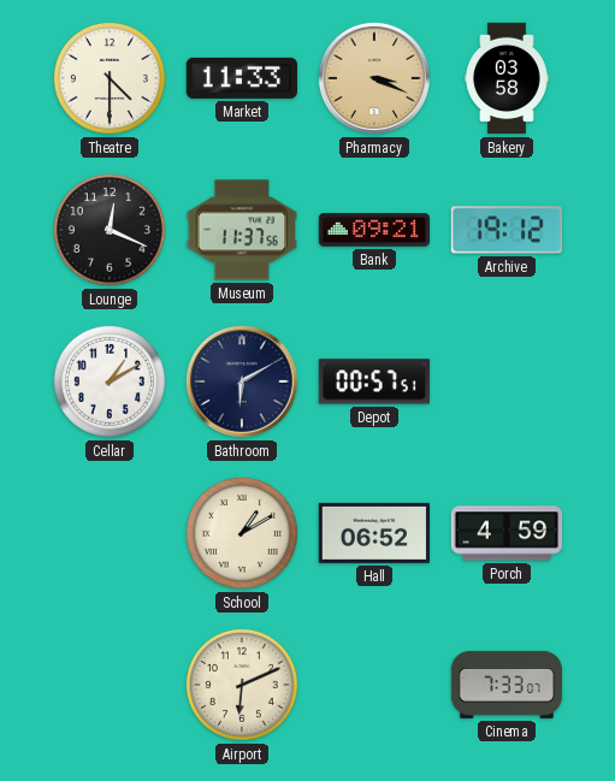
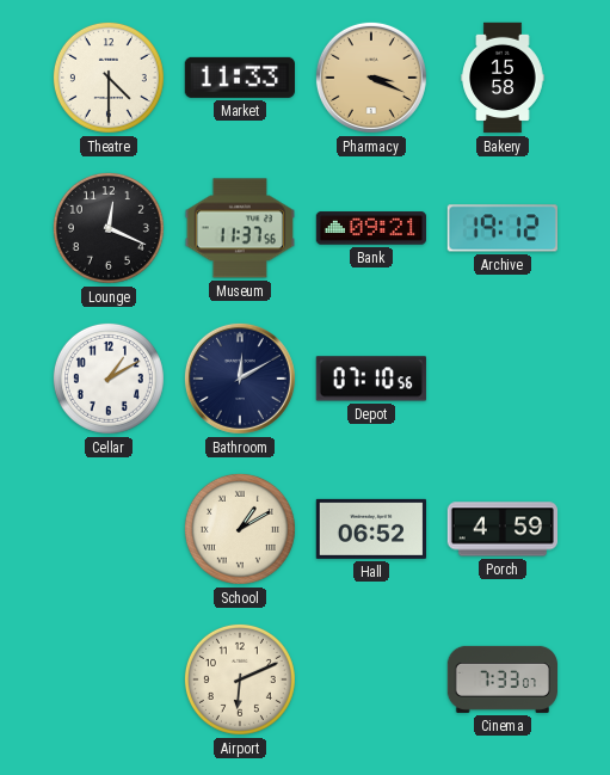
Bakery: 03:58 -> 15:58
Bathroom: 6:10 -> 12:10
Depot: 00:57 -> 07:10
